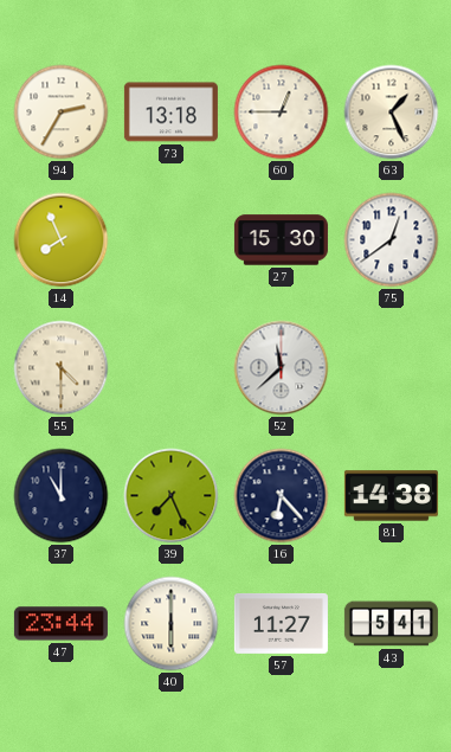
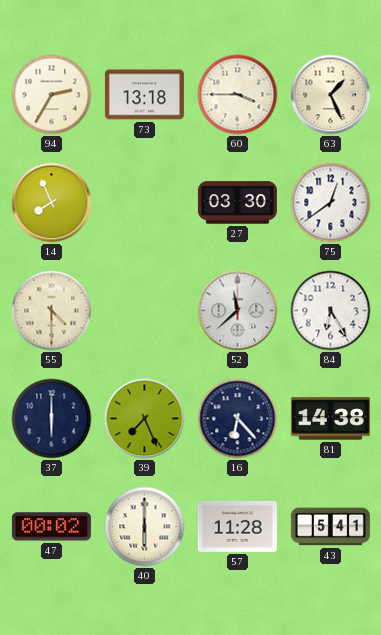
60: 12:45 -> 3:45
27: 15:30 -> 03:30
84: none -> 6:25
37: 11:00 -> 6:00
47: 23:44 -> 00:02
57: 11:27 -> 11:28
